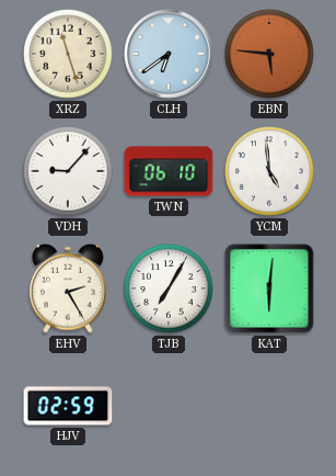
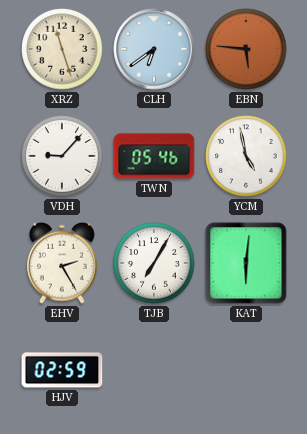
TWN: 06:10 -> 05:46
YCM: 4:59 -> 4:58
